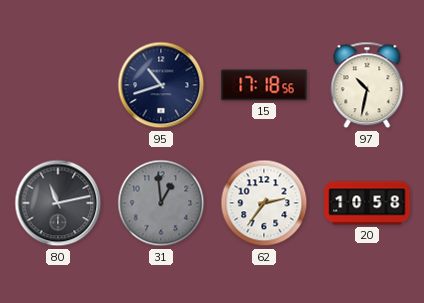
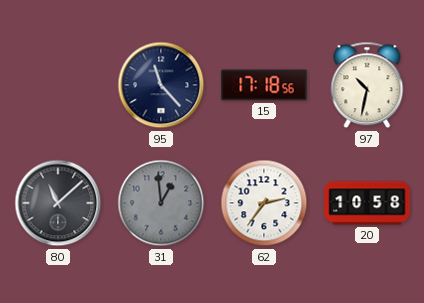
95: 10:42 -> 11:23
80: 11:13 -> 11:08
